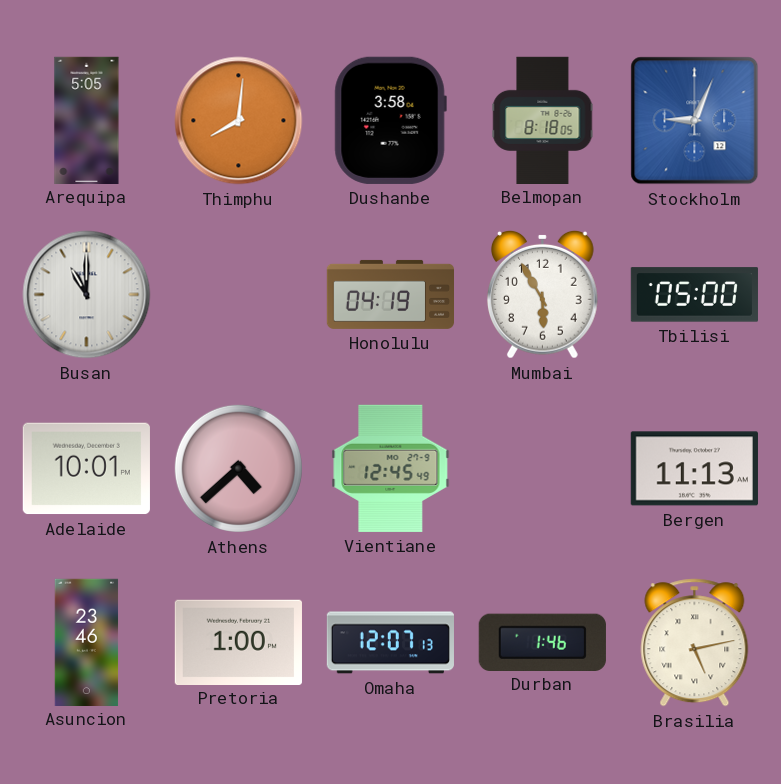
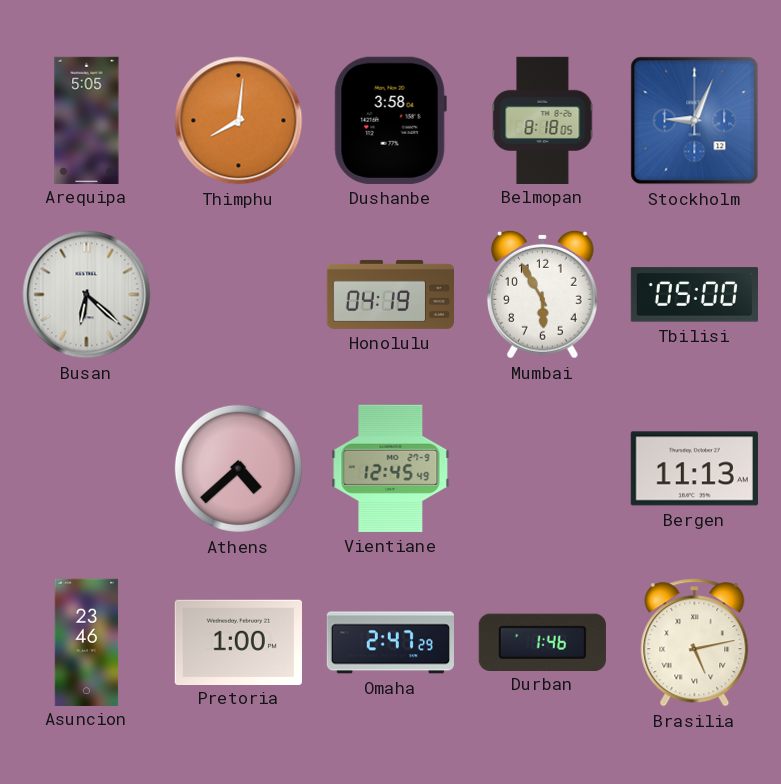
Busan: 11:00 -> 6:22
Adelaide: 10:01 -> none
Omaha: 12:07 -> 2:47
